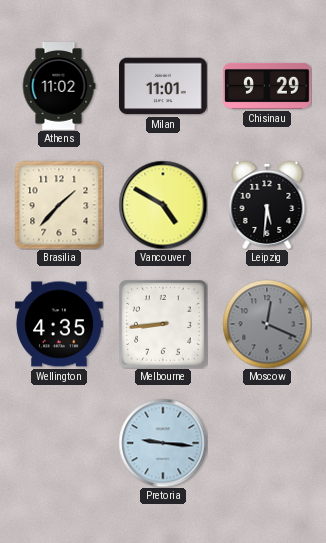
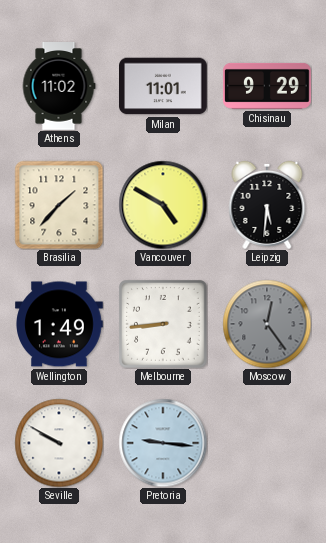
Wellington: 4:35 -> 1:49
Moscow: 12:19 -> 12:24
Seville: none -> 9:50
